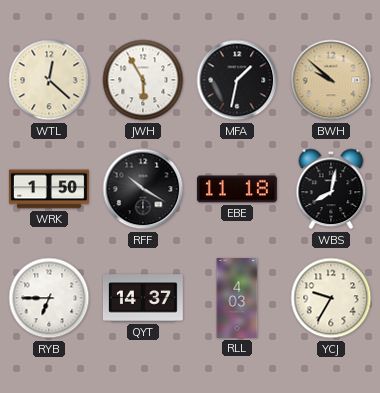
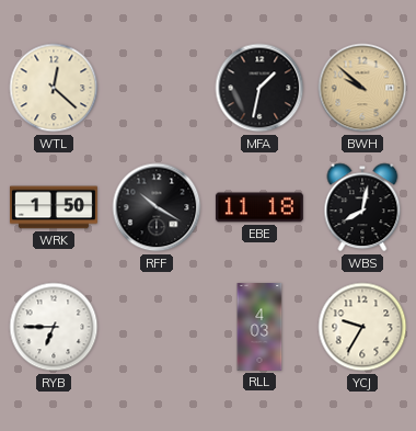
JWH: 5:55 -> none
QYT: 14:37 -> none
